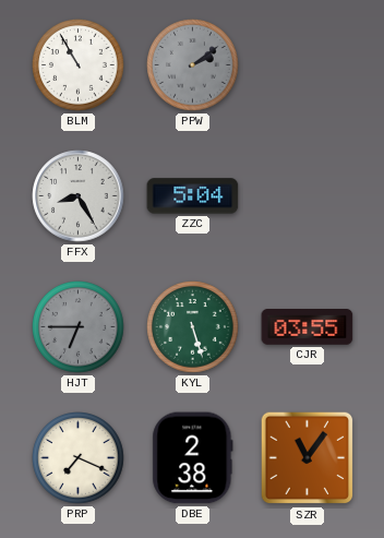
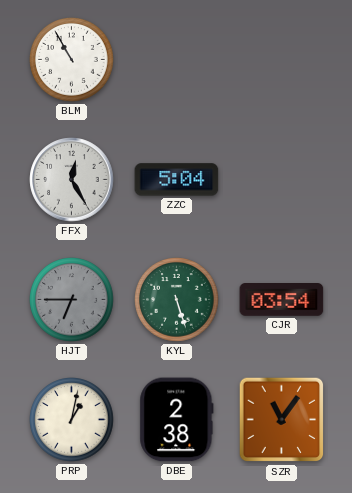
PPW: 2:09 -> none
FFX: 8:25 -> 12:25
CJR: 03:55 -> 03:54
PRP: 7:19 -> 1:02
